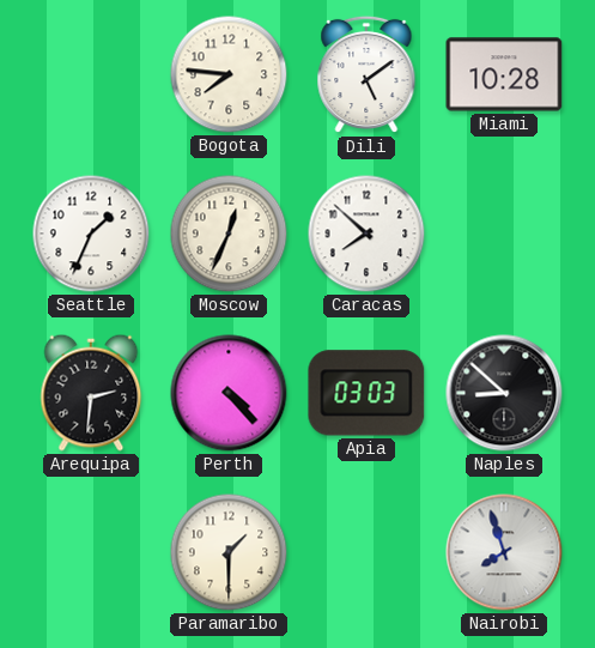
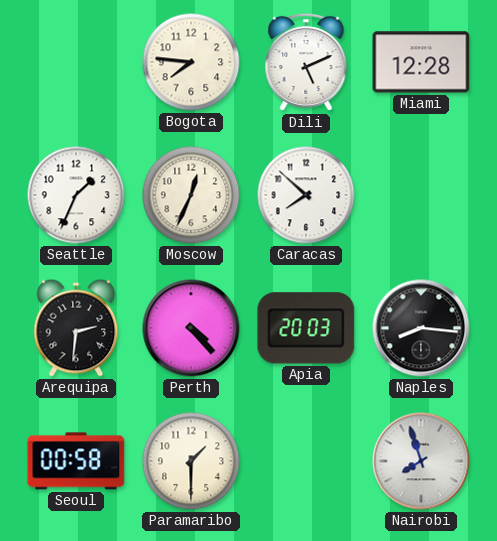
Dili: 5:09 -> 5:11
Miami: 10:28 -> 12:28
Apia: 03:03 -> 20:03
Naples: 8:52 -> 8:16
Seoul: none -> 00:58
